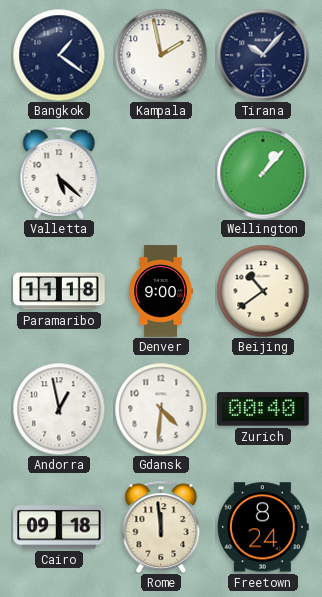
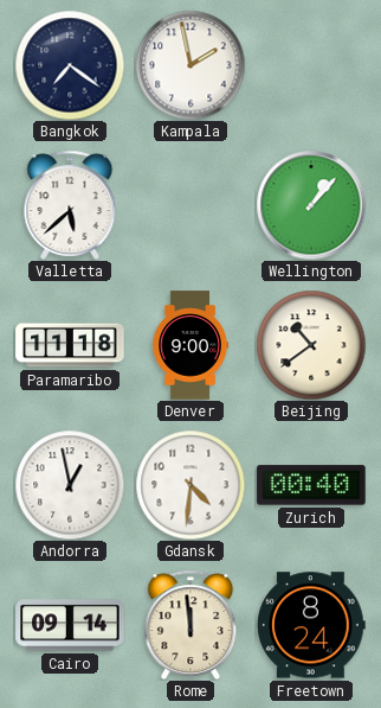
Bangkok: 1:21 -> 7:21
Tirana: 10:07 -> none
Valletta: 5:22 -> 5:38
Cairo: 09:18 -> 09:14
